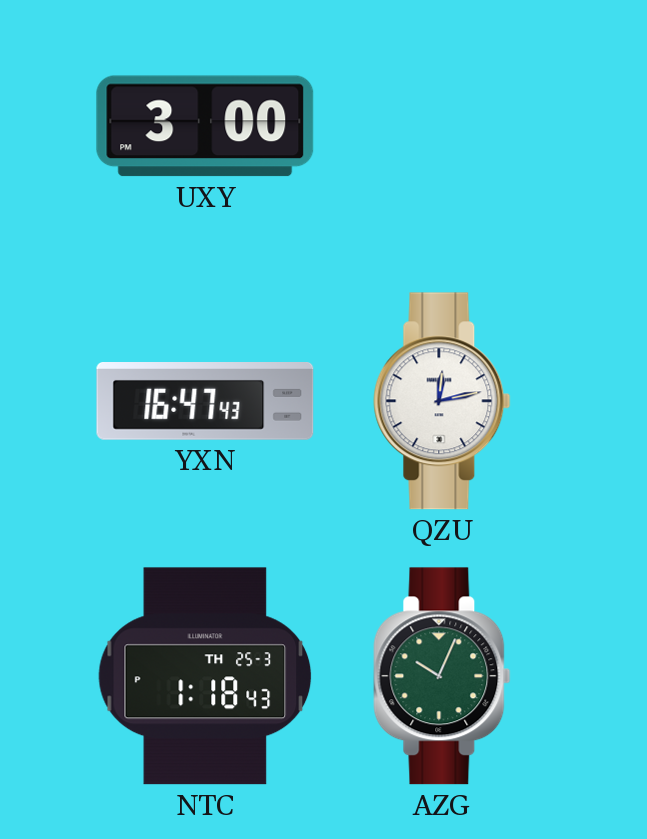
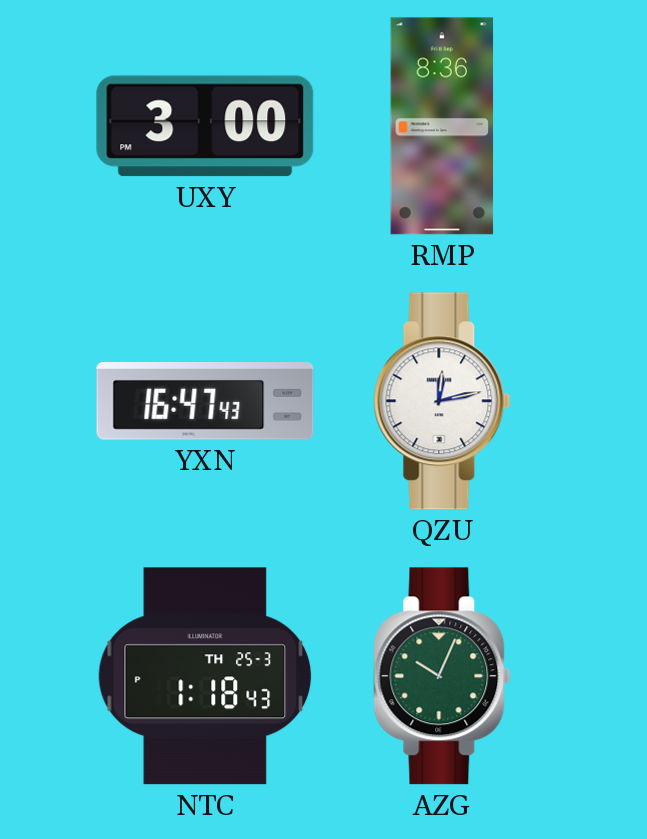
RMP: none -> 8:36
